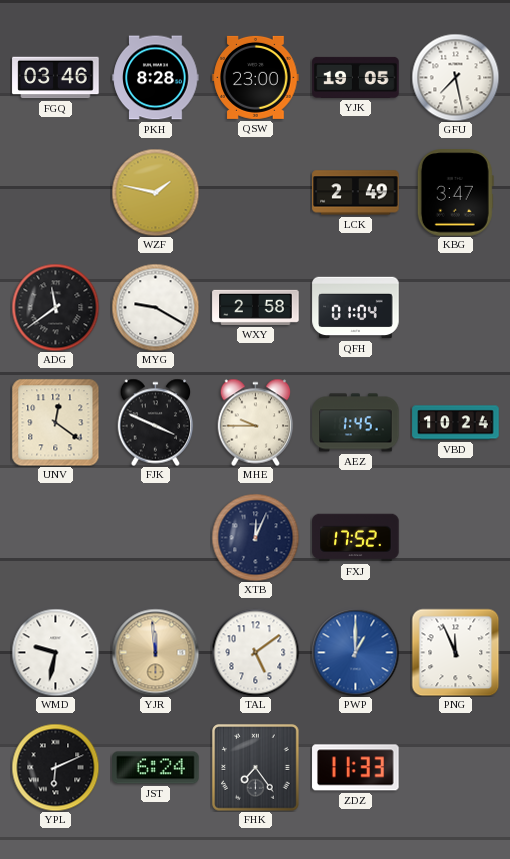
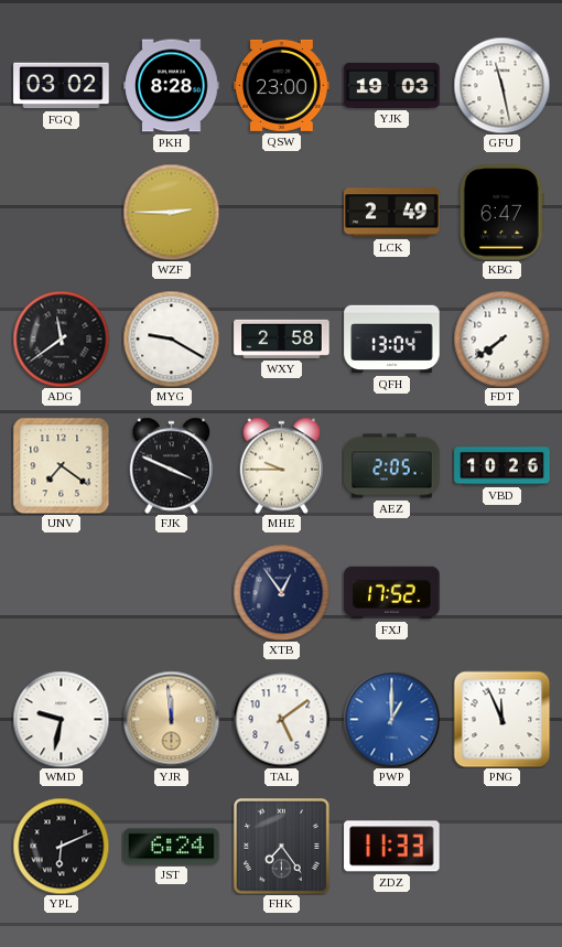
FGQ: 03:46 -> 03:02
YJK: 19:05 -> 19:03
GFU: 7:28 -> 11:28
WZF: 1:47 -> 2:45
KBG: 3:47 -> 6:47
QFH: 01:04 -> 13:04
FDT: none -> 7:39
UNV: 12:21 -> 7:21
AEZ: 1:45 -> 2:05
VBD: 10:24 -> 10:26
XTB: 12:04 -> 12:54
